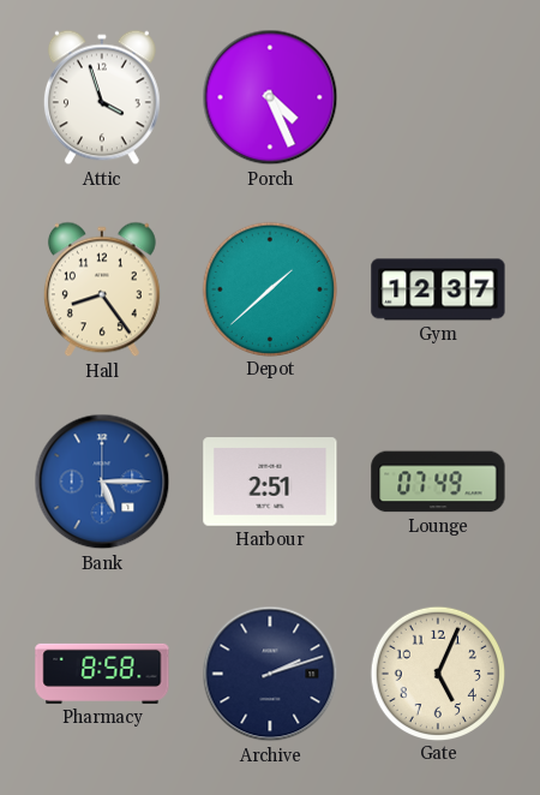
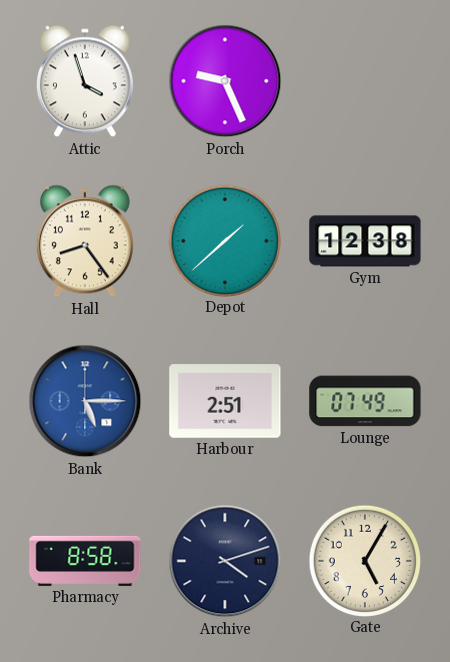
Porch: 4:26 -> 9:26
Gym: 12:37 -> 12:38
Archive: 2:12 -> 4:12
Gate: 5:04 -> 5:05
